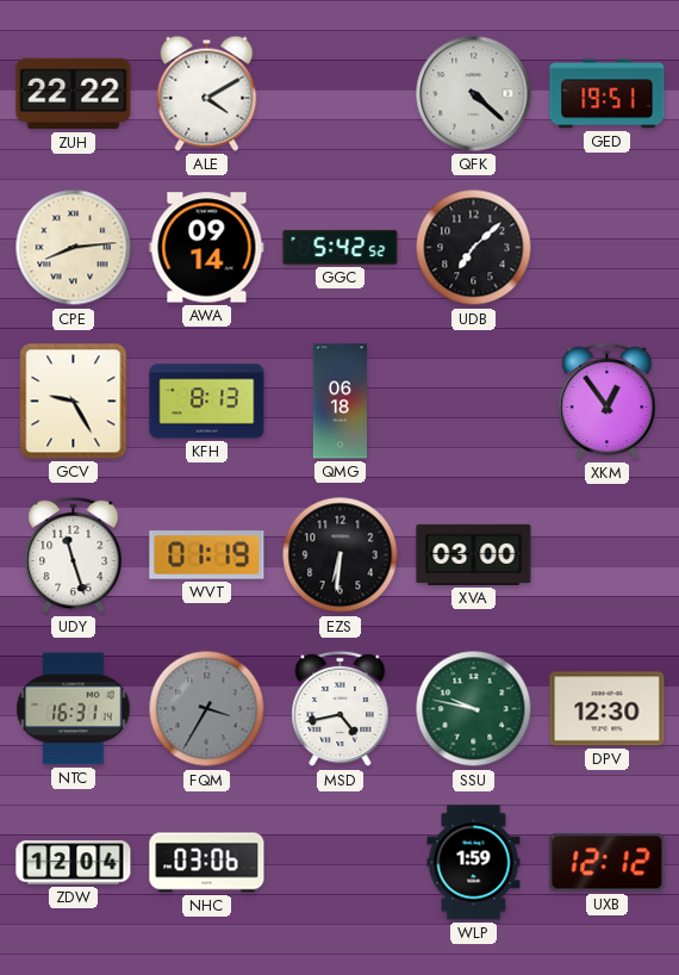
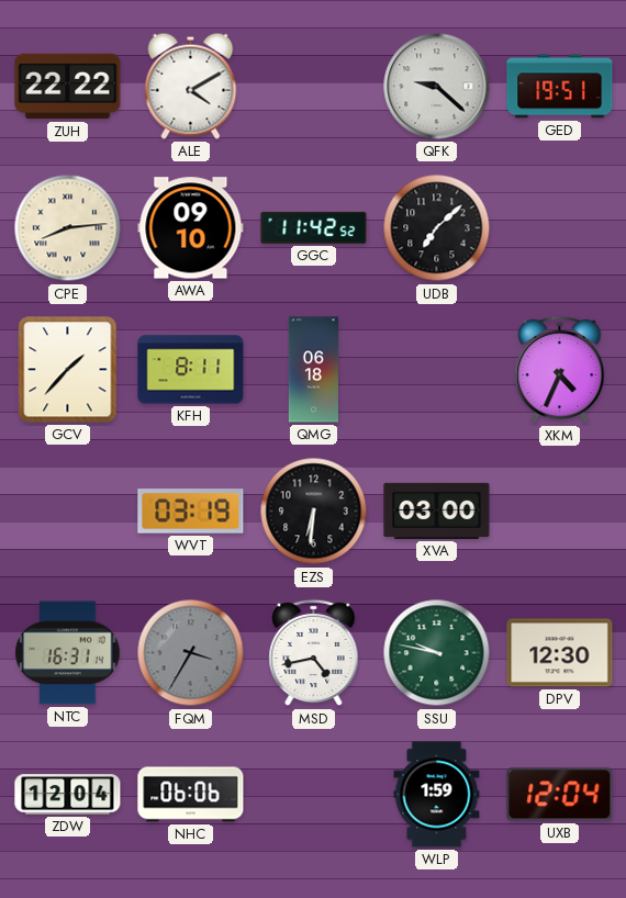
QFK: 4:22 -> 9:22
AWA: 09:14 -> 09:10
GGC: 5:42 -> 11:42
GCV: 9:25 -> 1:37
KFH: 8:13 -> 8:11
XKM: 12:54 -> 4:34
UDY: 11:27 -> none
WVT: 01:19 -> 03:19
NHC: 03:06 -> 06:06
UXB: 12:12 -> 12:04
